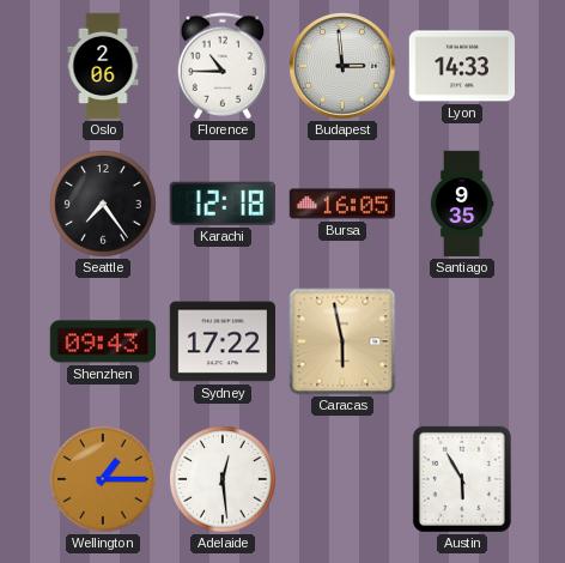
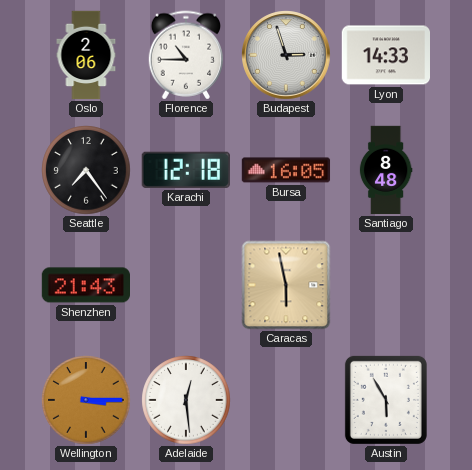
Budapest: 2:59 -> 2:57
Santiago: 9:35 -> 8:48
Shenzhen: 09:43 -> 21:43
Sydney: 17:22 -> none
Wellington: 1:15 -> 3:15
